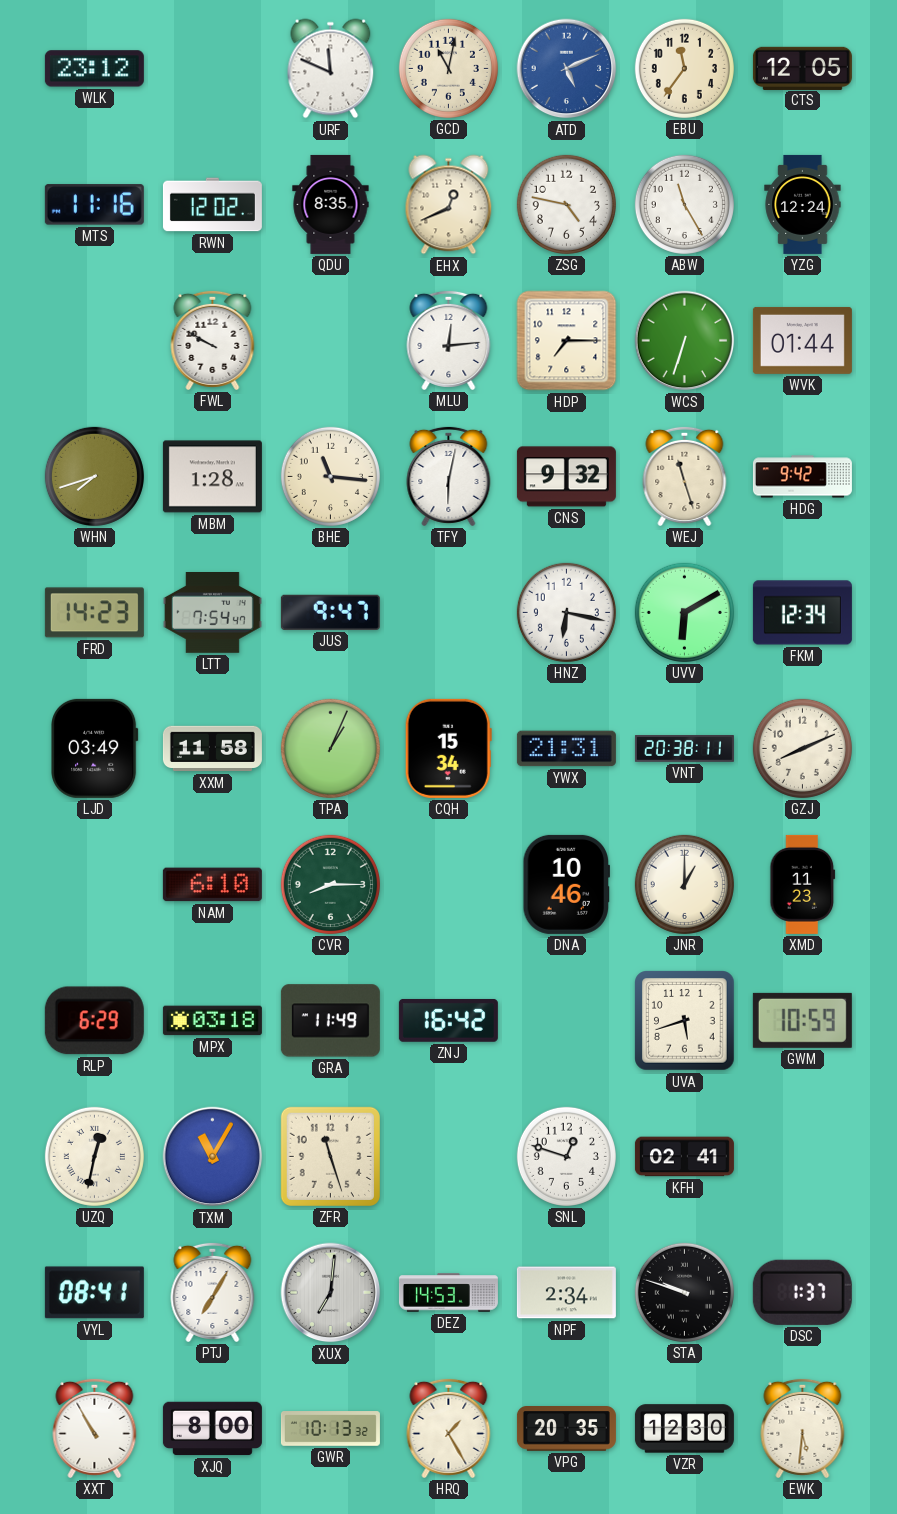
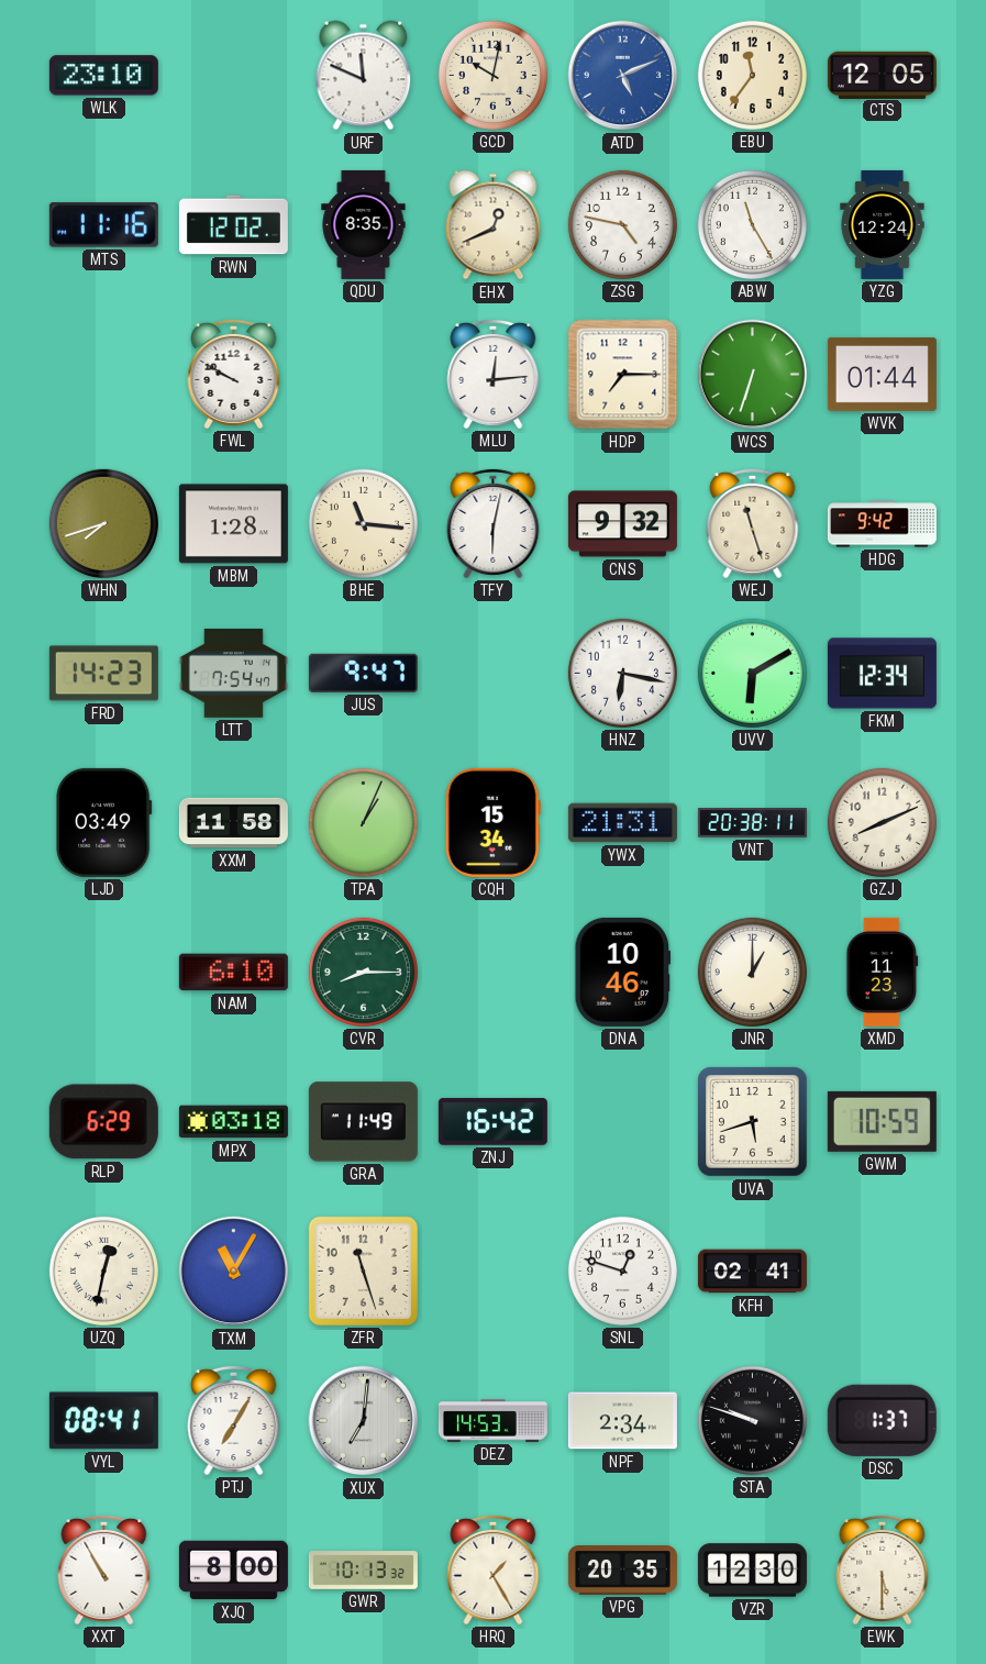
WLK: 23:12 -> 23:10
GCD: 11:02 -> 10:02
EWK: 5:31 -> 5:30
